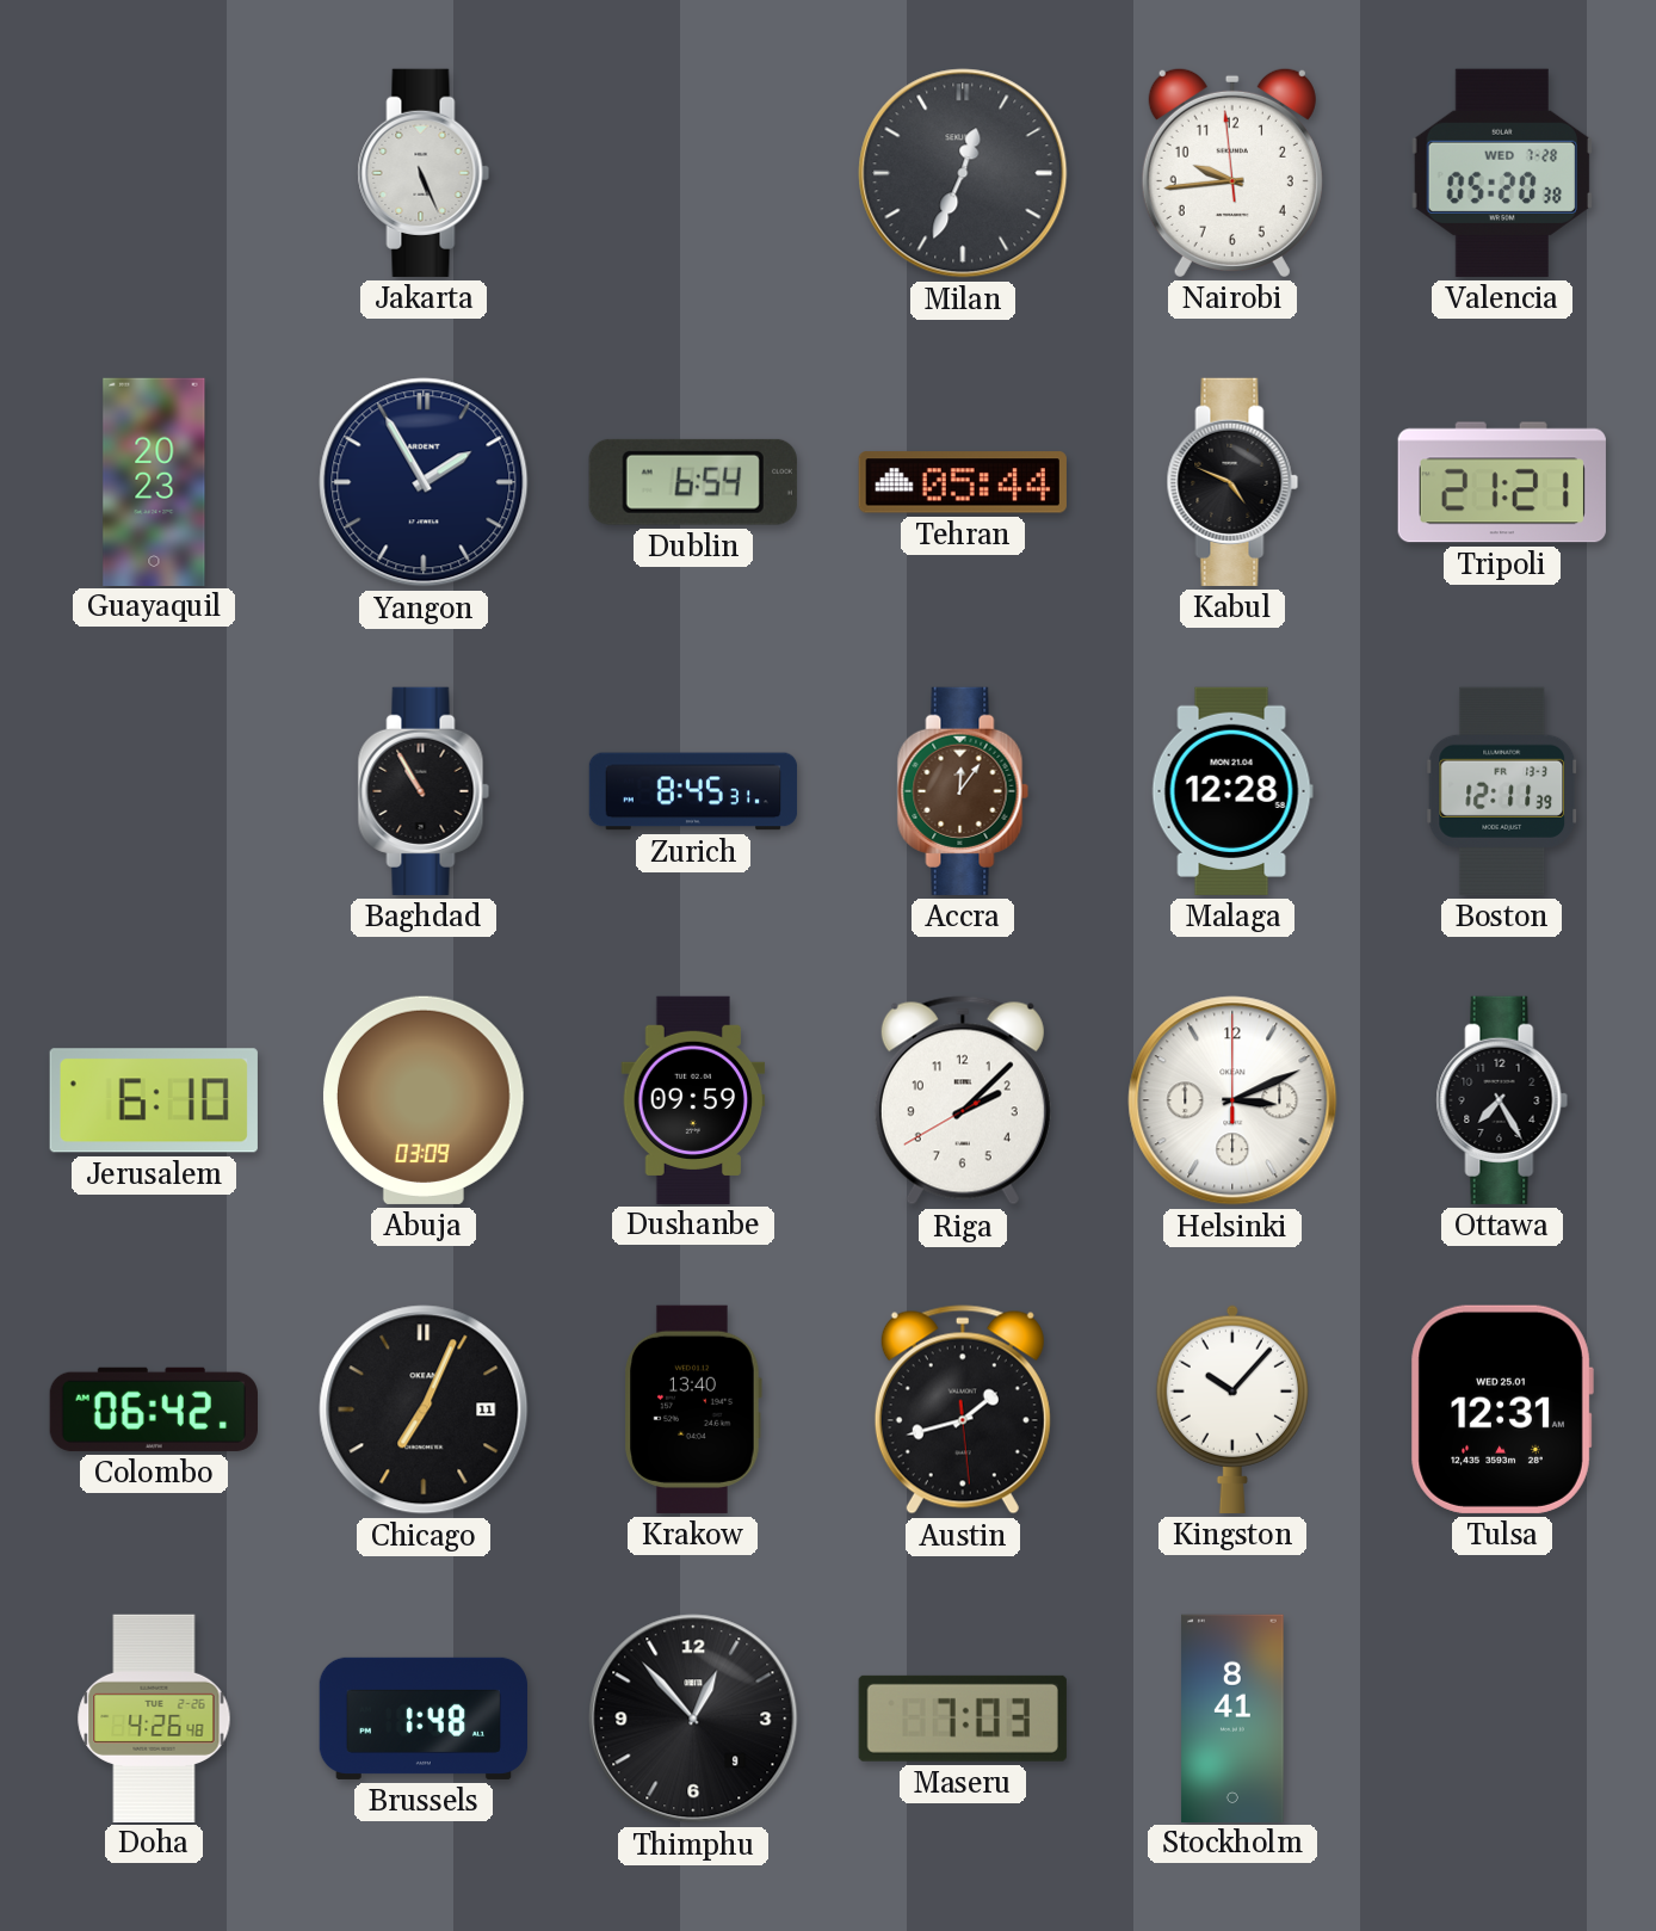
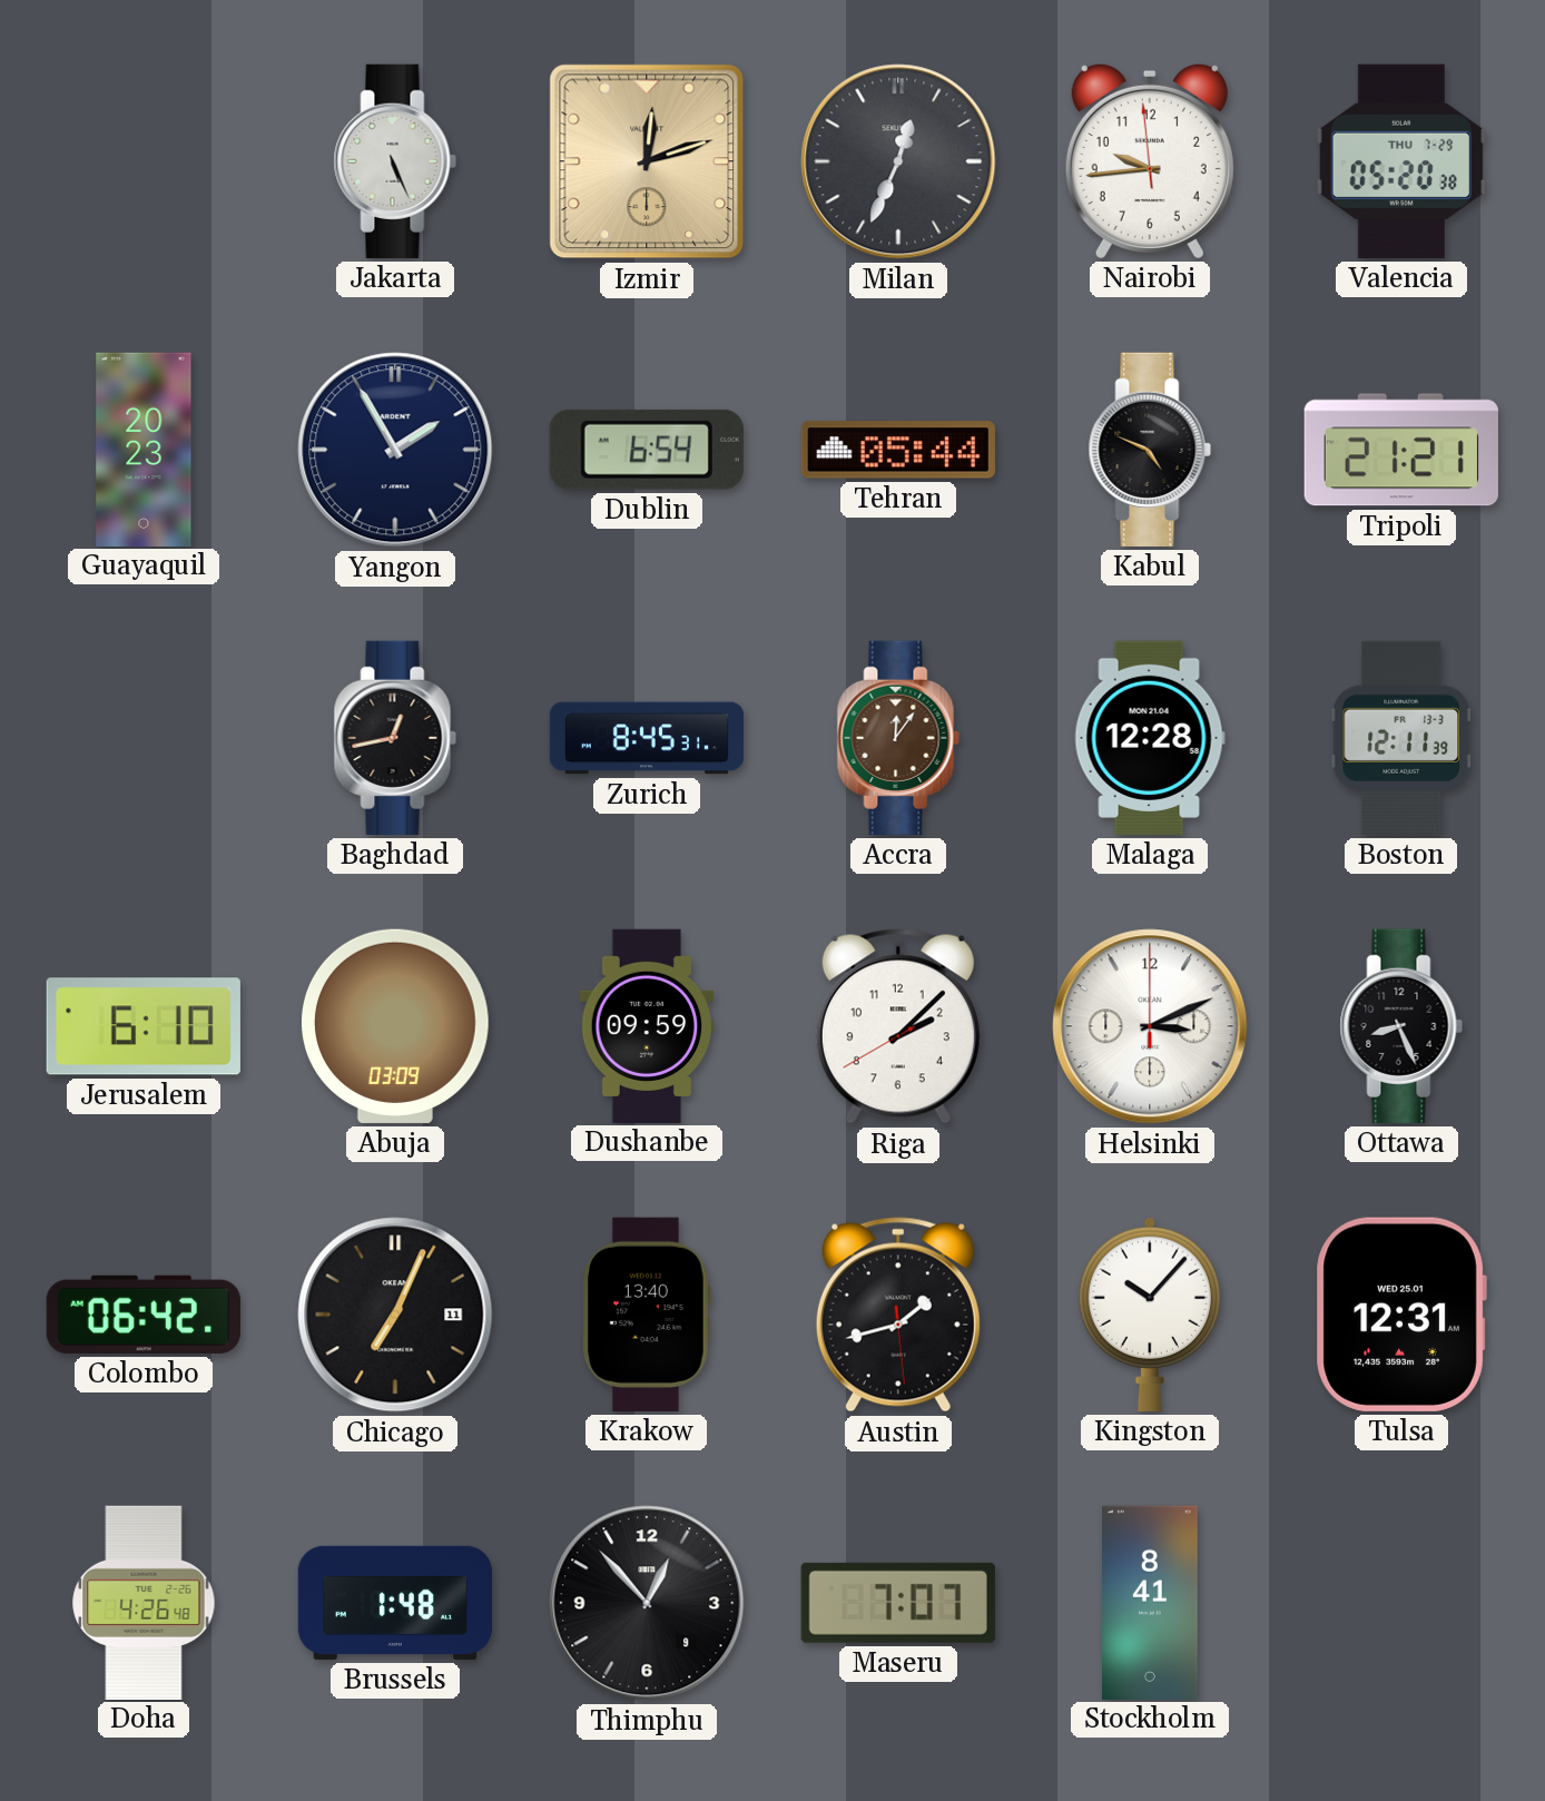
Izmir: none -> 12:12
Valencia date: WED 7-28 -> THU 7-29
Baghdad: 10:55 -> 12:43
Ottawa: 7:25 -> 8:26
Maseru: 7:03 -> 7:07
